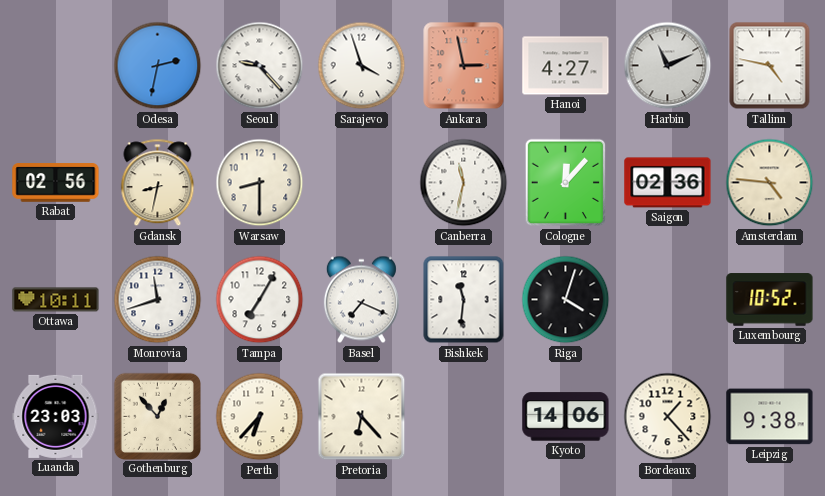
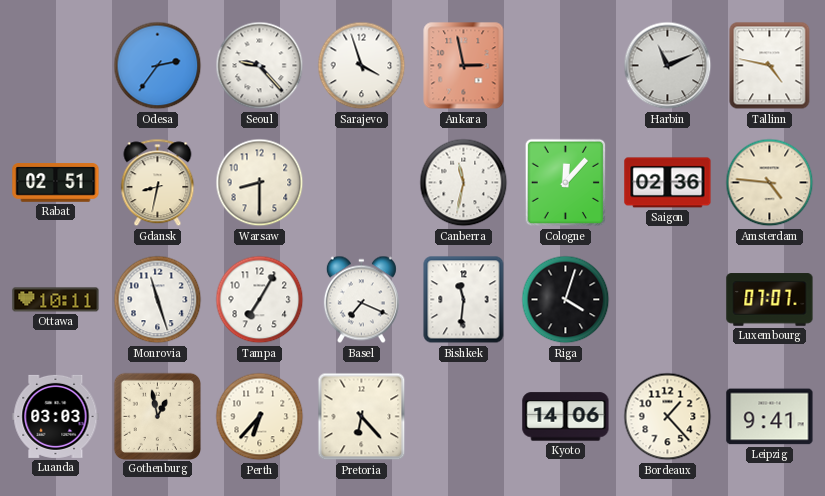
Odesa: 2:32 -> 2:36
Hanoi: 4:27 -> none
Rabat: 02:56 -> 02:51
Monrovia: 11:42 -> 11:27
Luxembourg: 10:52 -> 07:07
Luanda: 23:03 -> 03:03
Gothenburg: 12:53 -> 12:58
Leipzig: 9:38 -> 9:41
